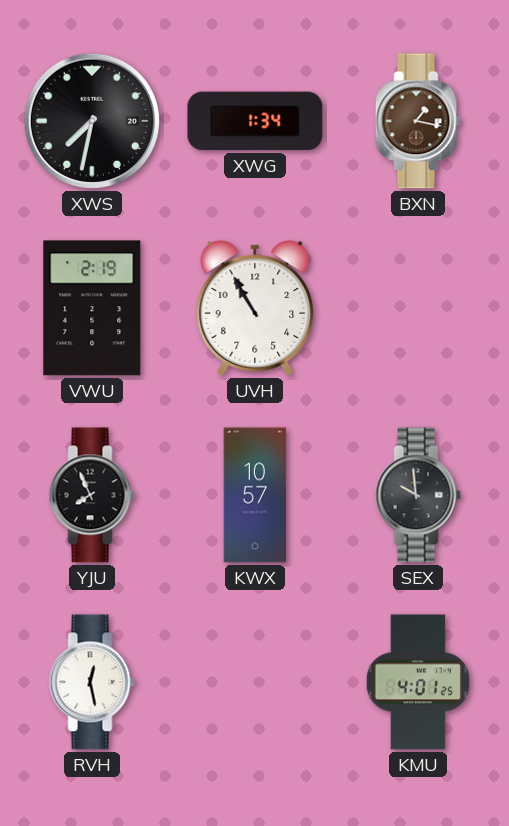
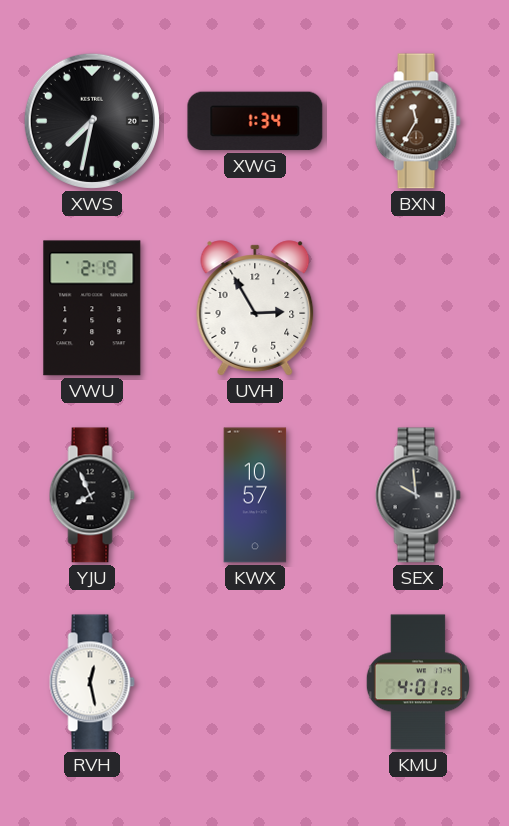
BXN: 1:17 -> 11:35
UVH: 10:55 -> 2:55
